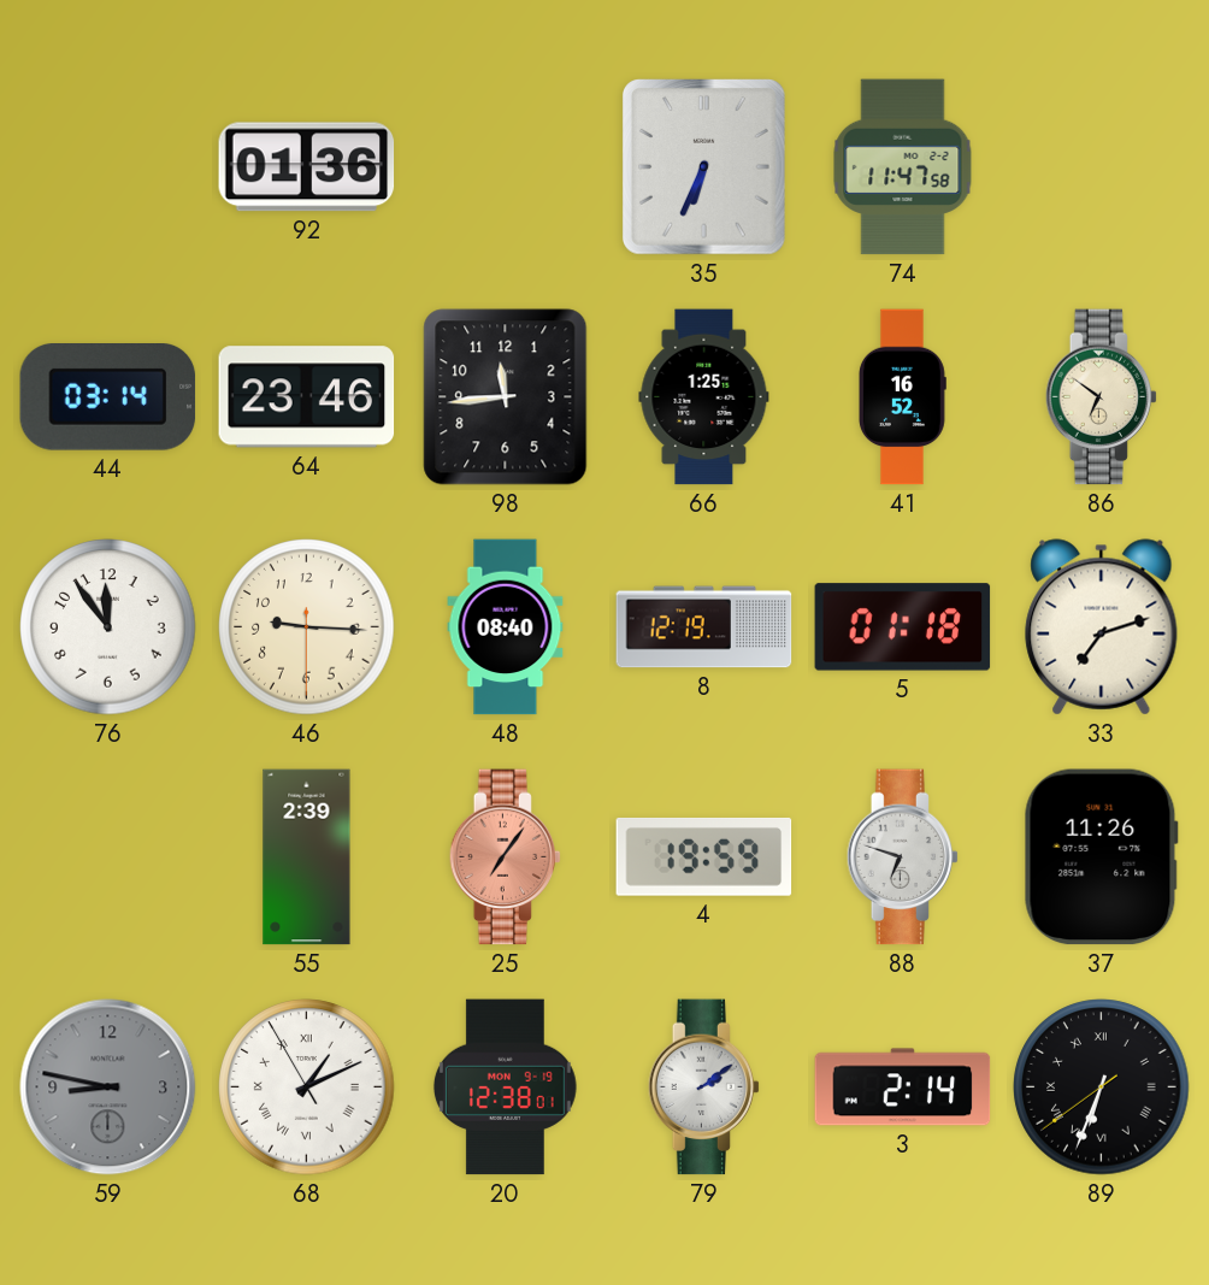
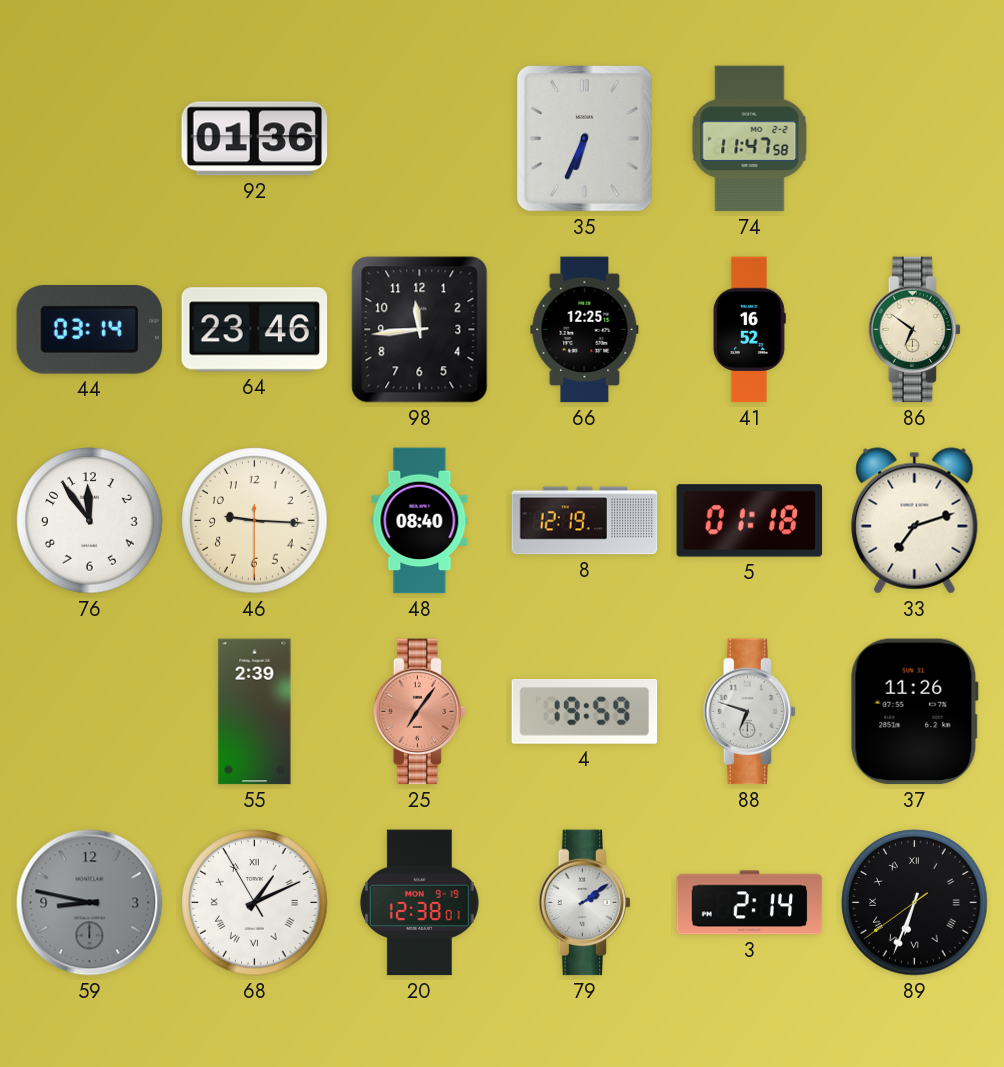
66: 1:25 -> 12:25
